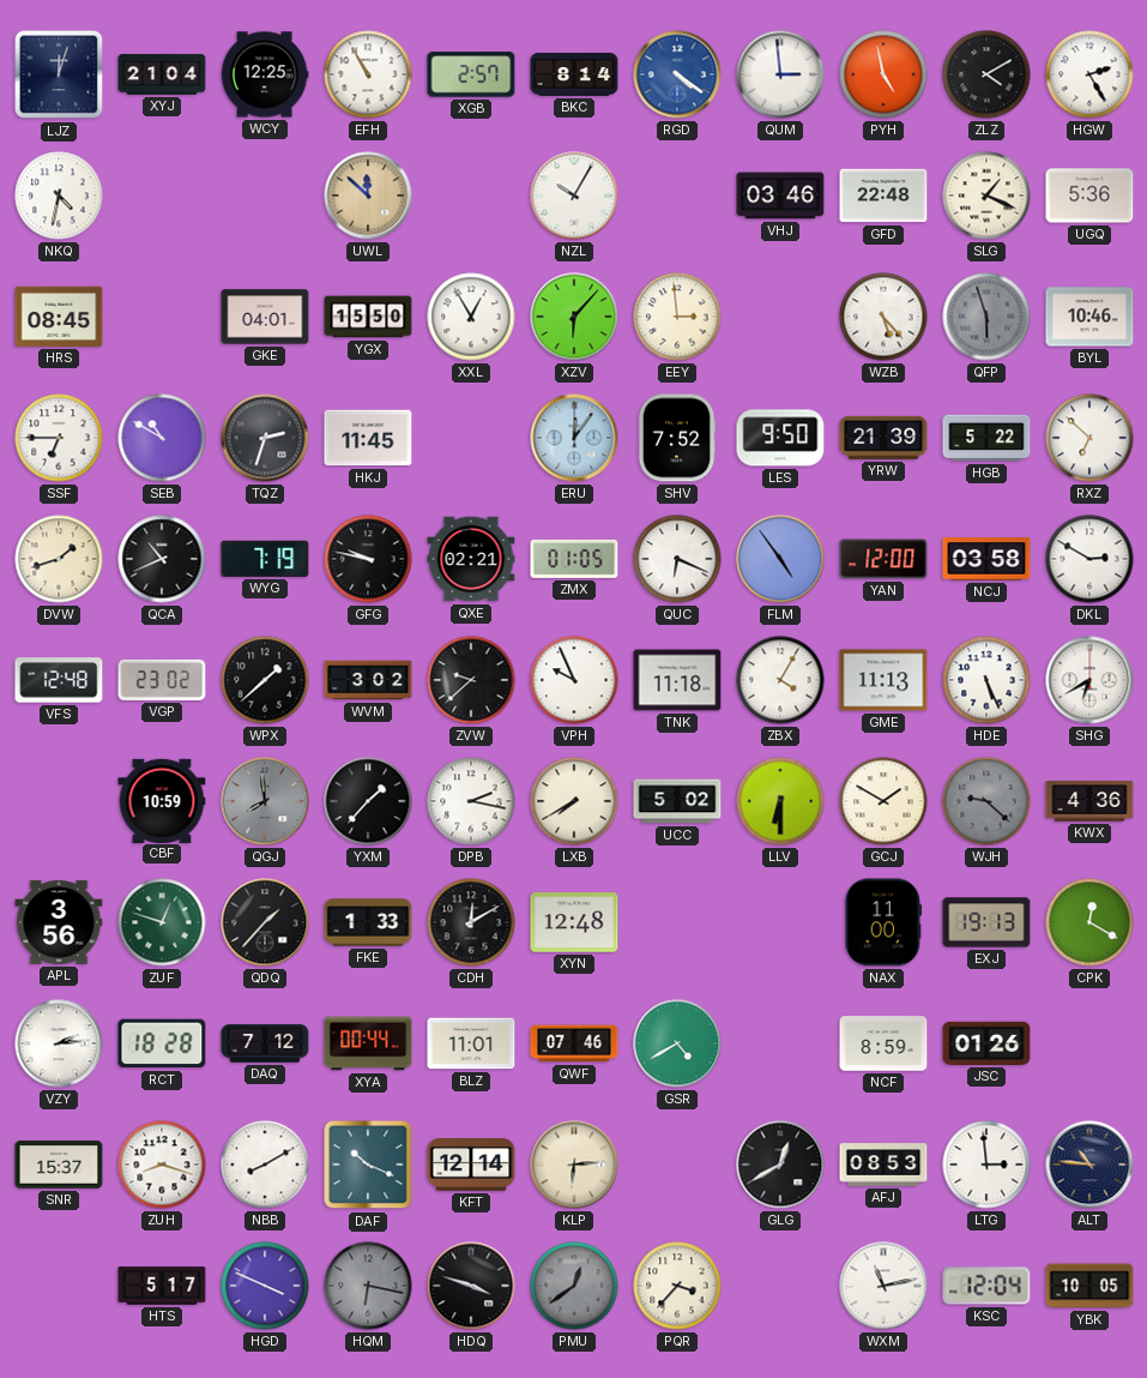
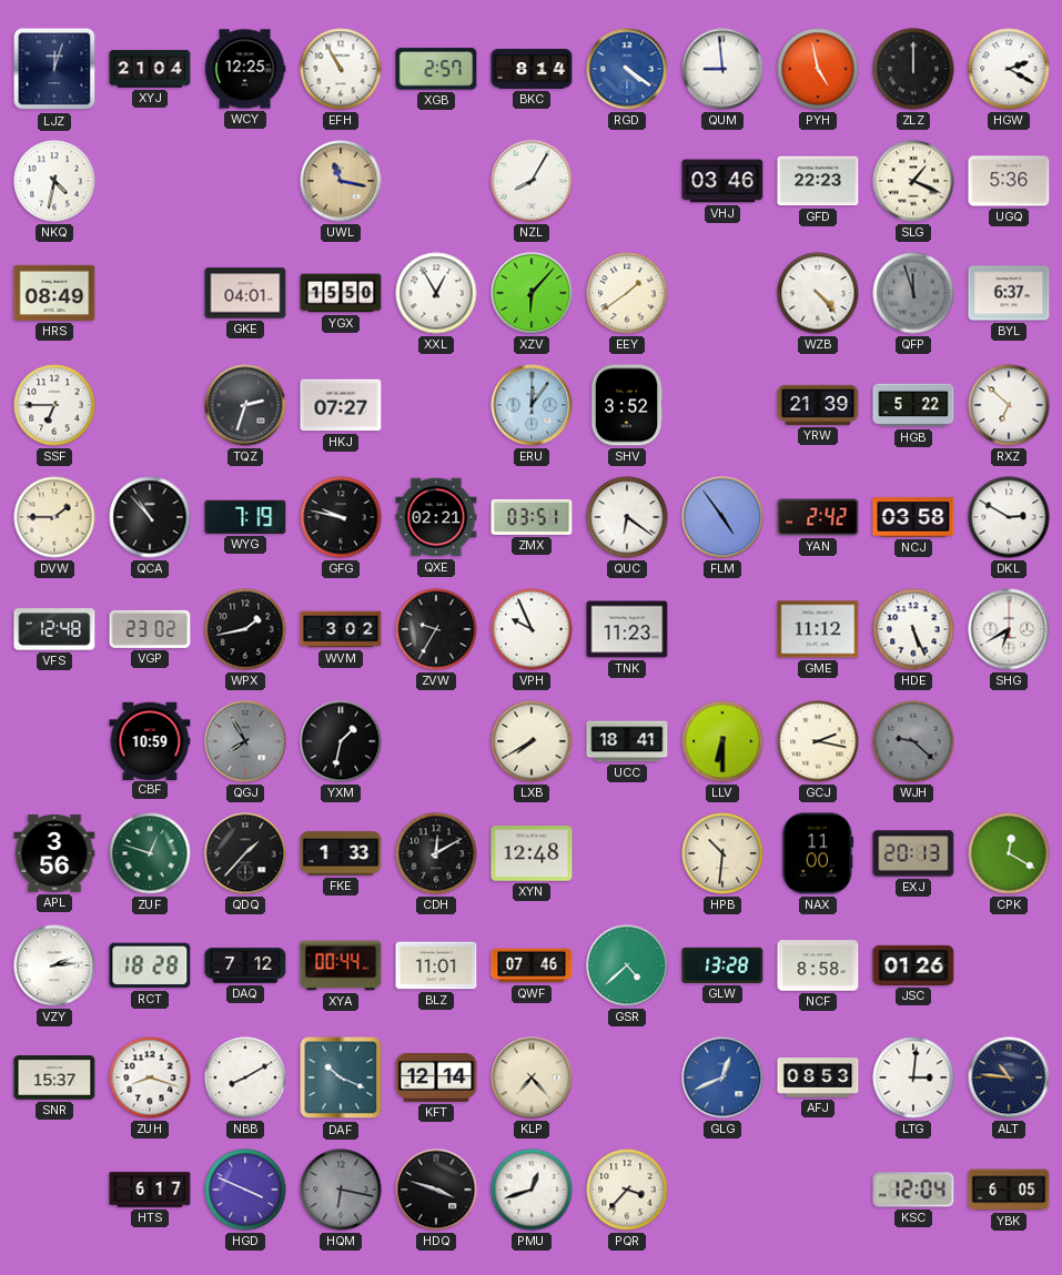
QUM: 2:59 -> 8:59
ZLZ: 4:10 -> 12:00
HGW: 2:25 -> 2:20
UWL: 11:52 -> 11:17
NZL: 10:05 -> 8:05
GFD: 22:48 -> 22:23
HRS: 08:45 -> 08:49
EEY: 2:59 -> 1:39
WZB: 5:23 -> 4:23
QFP: 5:57 -> 11:57
BYL: 10:46 -> 6:37
SEB: 10:50 -> none
HKJ: 11:45 -> 07:27
SHV: 7:52 -> 3:52
LES: 9:50 -> none
DVW: 1:42 -> 1:45
QCA: 10:41 -> 10:53
ZMX: 01:05 -> 03:51
QUC: 6:19 -> 6:21
YAN: 12:00 -> 2:42
WPX: 1:38 -> 1:43
ZVW: 9:38 -> 9:35
TNK: 11:18 -> 11:23
ZBX: 4:05 -> none
GME: 11:13 -> 11:12
QGJ: 7:59 -> 7:55
YXM: 1:37 -> 1:32
DPB: 2:17 -> none
UCC: 5:02 -> 18:41
GCJ: 1:50 -> 2:17
KWX: 4:36 -> none
HPB: none -> 10:31
EXJ: 19:13 -> 20:13
GSR: 4:40 -> 4:38
GLW: none -> 13:28
NCF: 8:59 -> 8:58
KLP: 6:14 -> 7:23
GLG: 12:40 -> 12:41
GLG dial: black -> blue
LTG: 2:59 -> 3:01
HTS: 5:17 -> 6:17
PMU: 12:39 -> 12:42
PMU dial: grey -> white
WXM: 11:13 -> none
YBK: 10:05 -> 6:05
